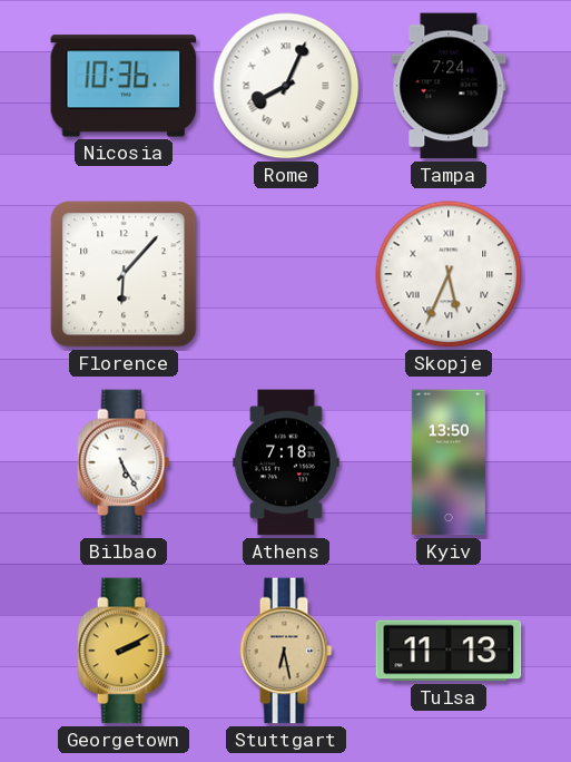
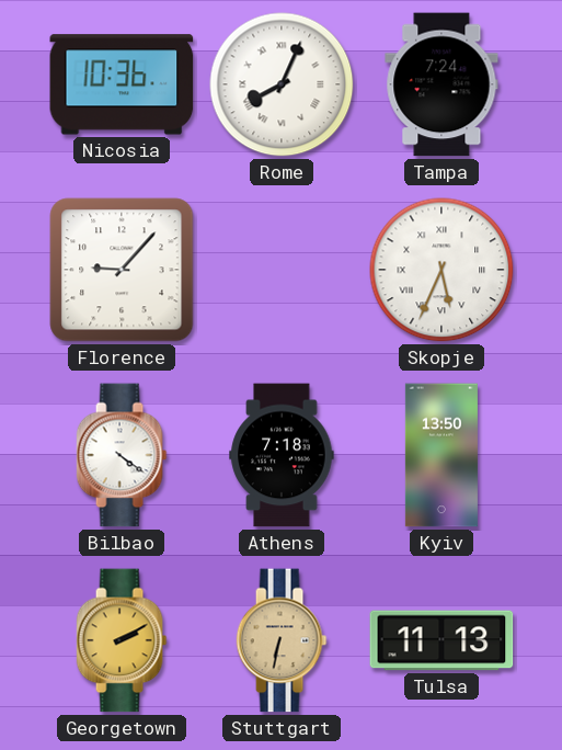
Florence: 6:07 -> 9:07
Bilbao: 5:25 -> 4:21
Stuttgart: 6:28 -> 6:32
